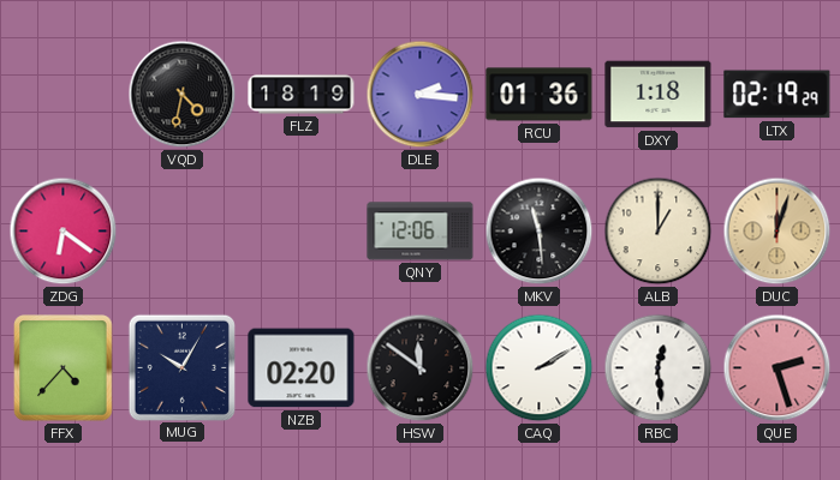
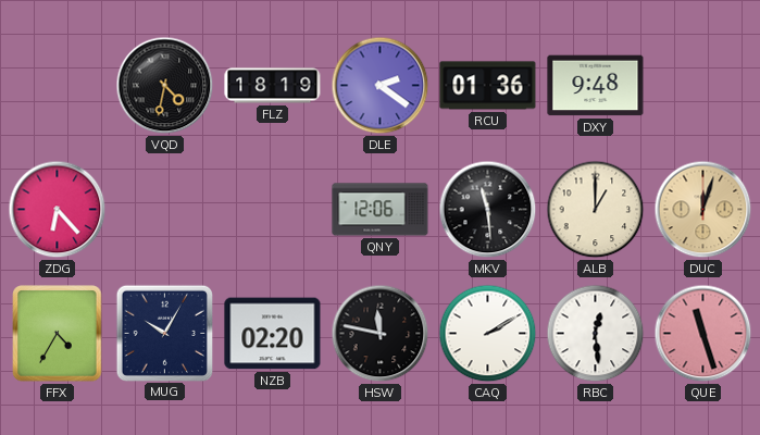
DLE: 2:16 -> 2:21
DXY: 1:18 -> 9:48
LTX: 02:19 -> none
ZDG: 6:21 -> 6:23
FFX: 4:37 -> 4:35
HSW: 11:51 -> 11:47
QUE: 2:27 -> 11:27
